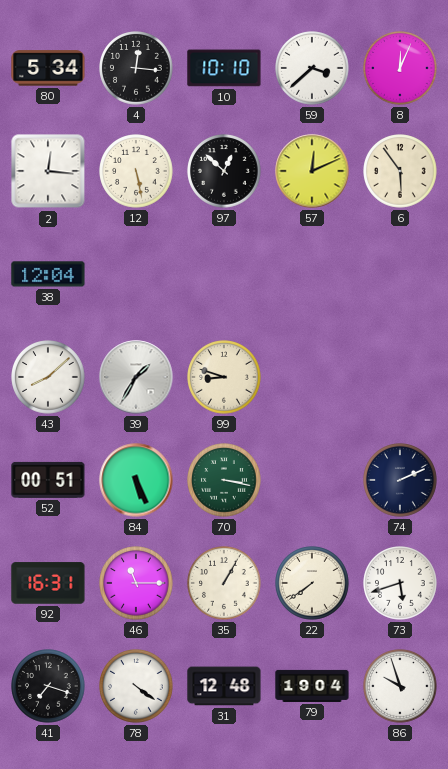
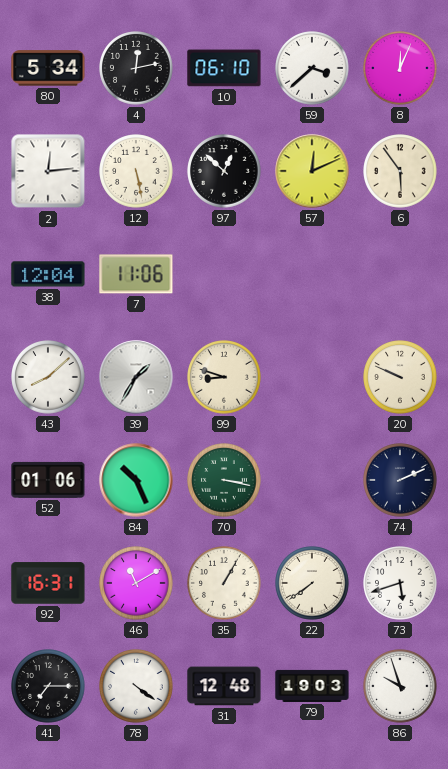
4: 12:16 -> 12:13
10: 10:10 -> 06:10
2: 12:16 -> 12:14
7: none -> 11:06
20: none -> 9:49
52: 00:51 -> 01:06
84: 5:26 -> 10:26
46: 11:15 -> 11:10
41: 7:18 -> 7:15
79: 19:04 -> 19:03
